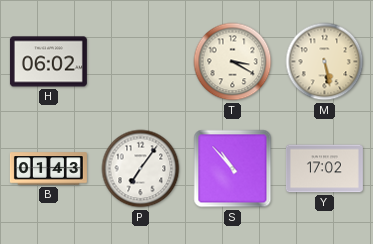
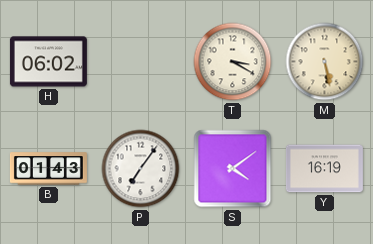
S: 10:53 -> 4:09
Y: 17:02 -> 16:19
